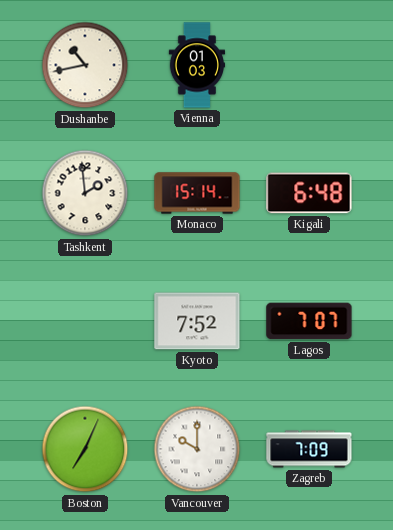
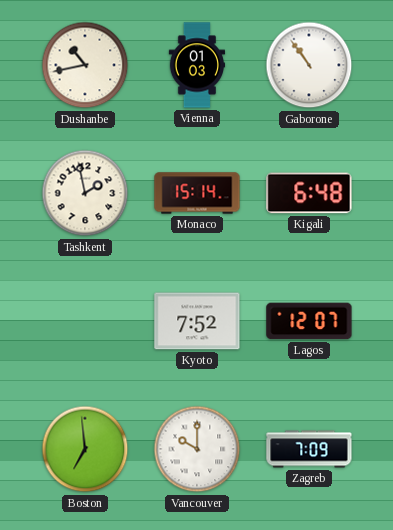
Gaborone: none -> 10:54
Tashkent: 1:59 -> 1:58
Lagos: 7:07 -> 12:07
Boston: 7:04 -> 6:59
